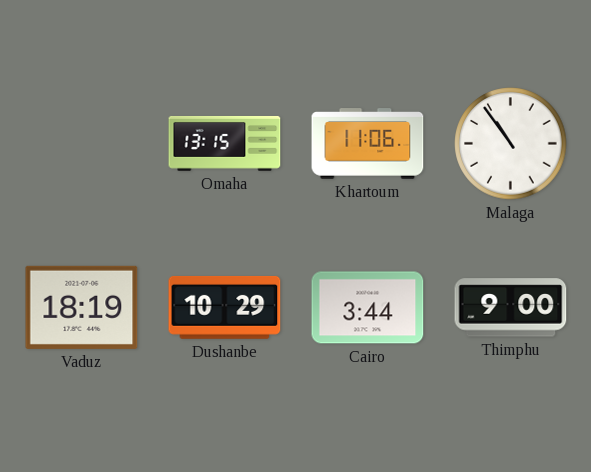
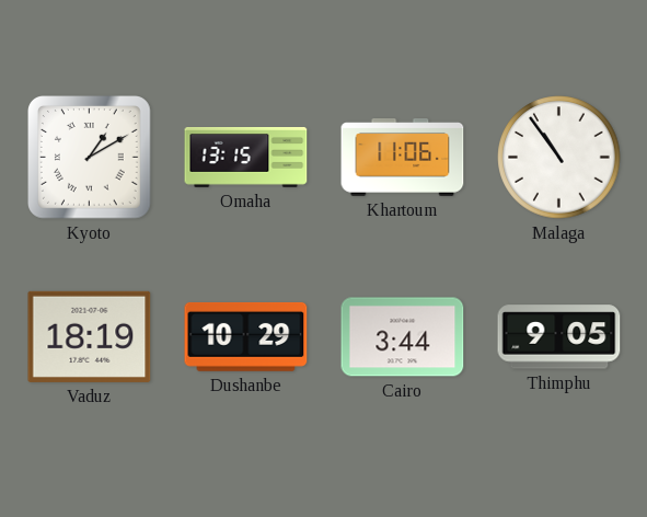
Kyoto: none -> 1:10
Thimphu: 9:00 -> 9:05
